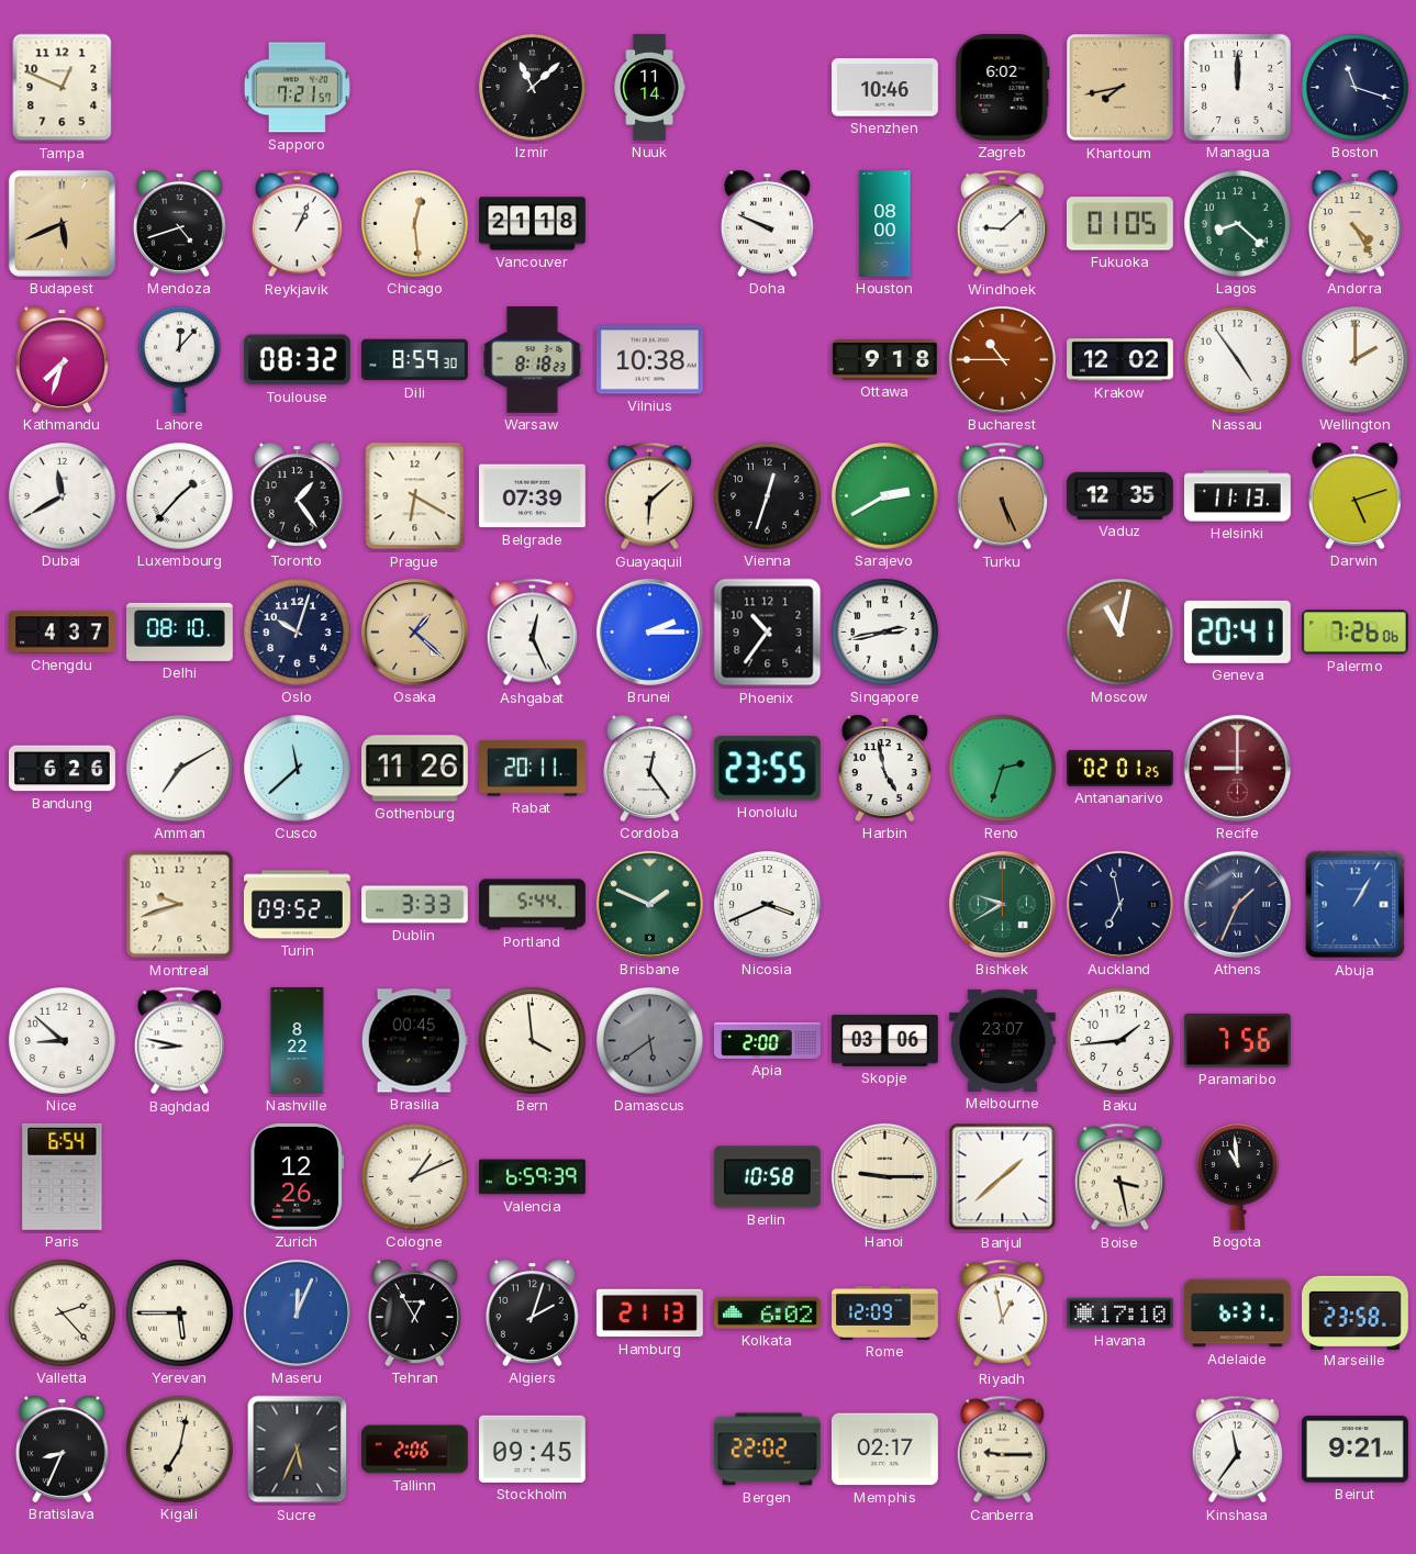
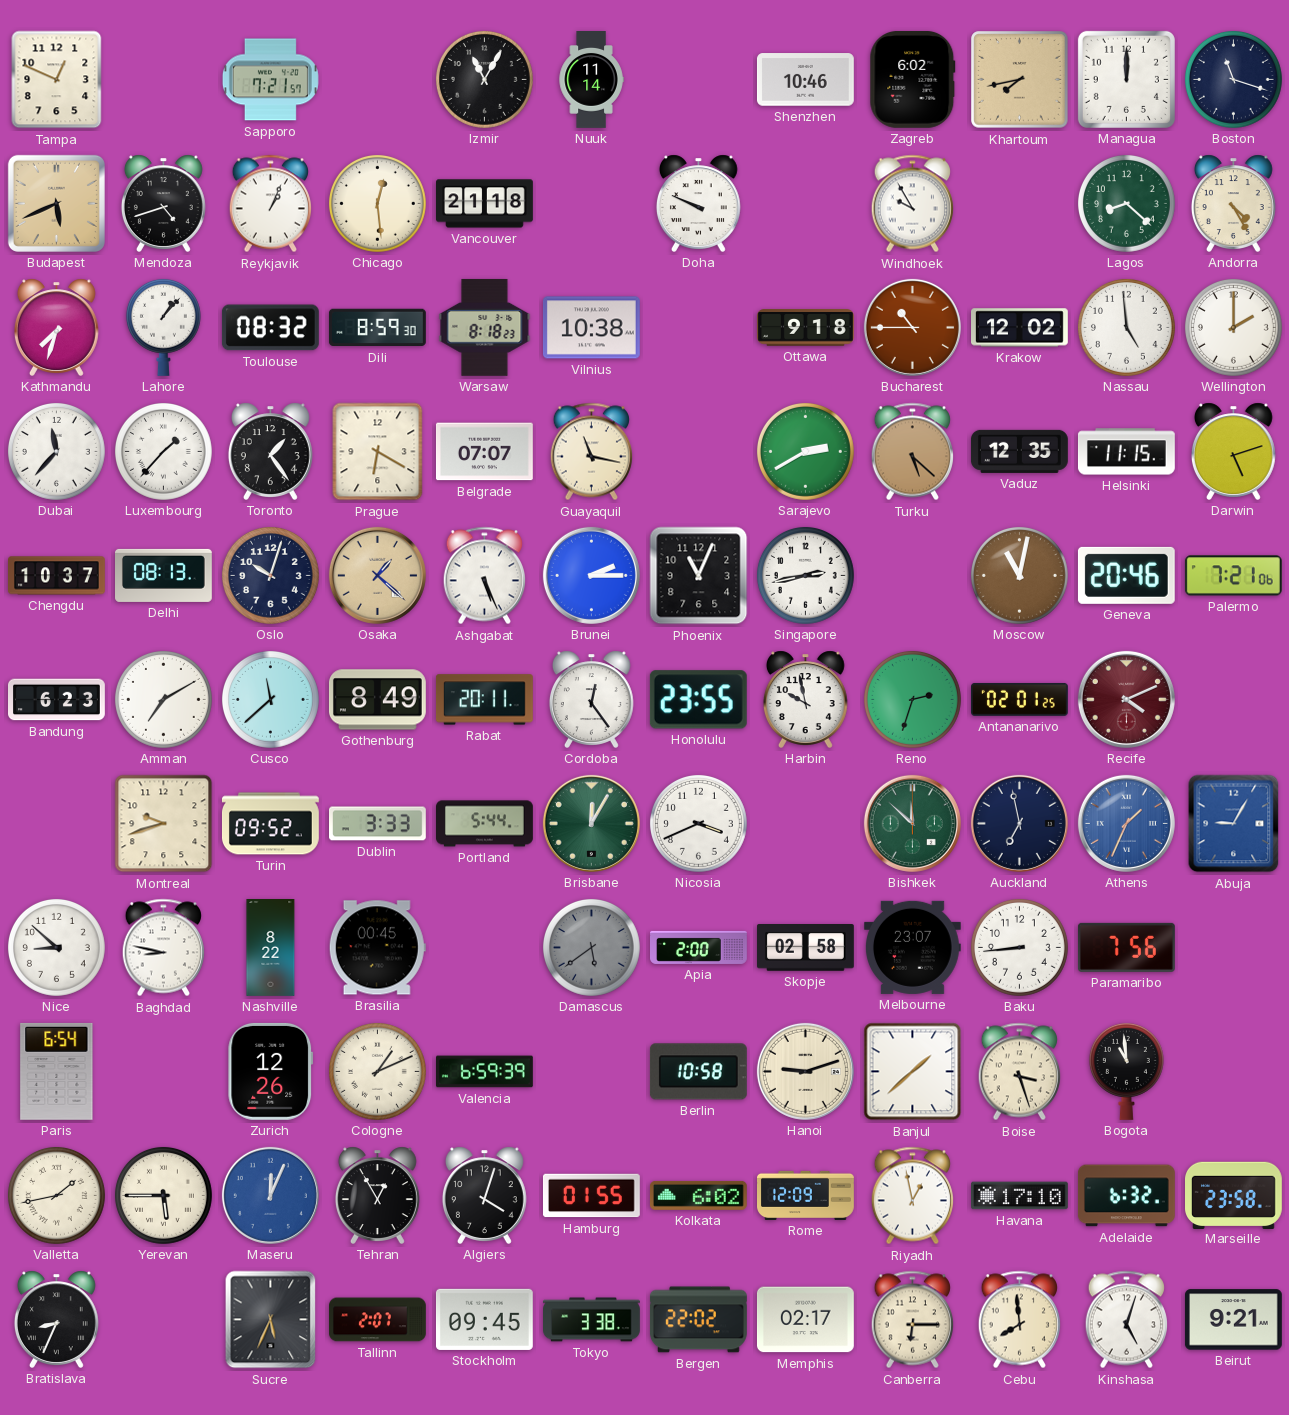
Izmir: 11:08 -> 11:05
Houston: 08:00 -> none
Windhoek: 9:08 -> 9:55
Fukuoka: 01:05 -> none
Lahore: 12:07 -> 1:07
Nassau: 4:54 -> 4:59
Dubai: 11:40 -> 11:37
Belgrade: 07:39 -> 07:07
Guayaquil: 6:08 -> 11:17
Vienna: 12:33 -> none
Turku: 5:26 -> 5:22
Helsinki: 11:13 -> 11:15
Chengdu: 4:37 -> 10:37
Delhi: 08:10 -> 08:13
Ashgabat: 12:26 -> 5:26
Phoenix: 10:36 -> 11:04
Geneva: 20:41 -> 20:46
Palermo: 7:26 -> 7:21
Bandung: 6:26 -> 6:23
Gothenburg: 11:26 -> 8:49
Harbin: 4:58 -> 9:58
Recife: 9:00 -> 4:11
Brisbane: 1:49 -> 12:05
Bishkek: 9:40 -> 11:52
Athens dial: navy -> blue
Abuja: 1:05 -> 9:05
Bern: 3:59 -> none
Skopje: 03:06 -> 02:58
Baku: 1:44 -> 8:44
Hanoi: 9:15 -> 9:12
Boise: 3:28 -> 3:27
Valletta: 2:23 -> 1:43
Algiers: 2:03 -> 4:03
Hamburg: 21:13 -> 01:55
Adelaide: 6:31 -> 6:32
Kigali: 7:02 -> none
Tallinn: 2:06 -> 2:07
Tokyo: none -> 3:38
Canberra: 9:15 -> 6:15
Cebu: none -> 7:59
Kinshasa: 11:36 -> 5:03
